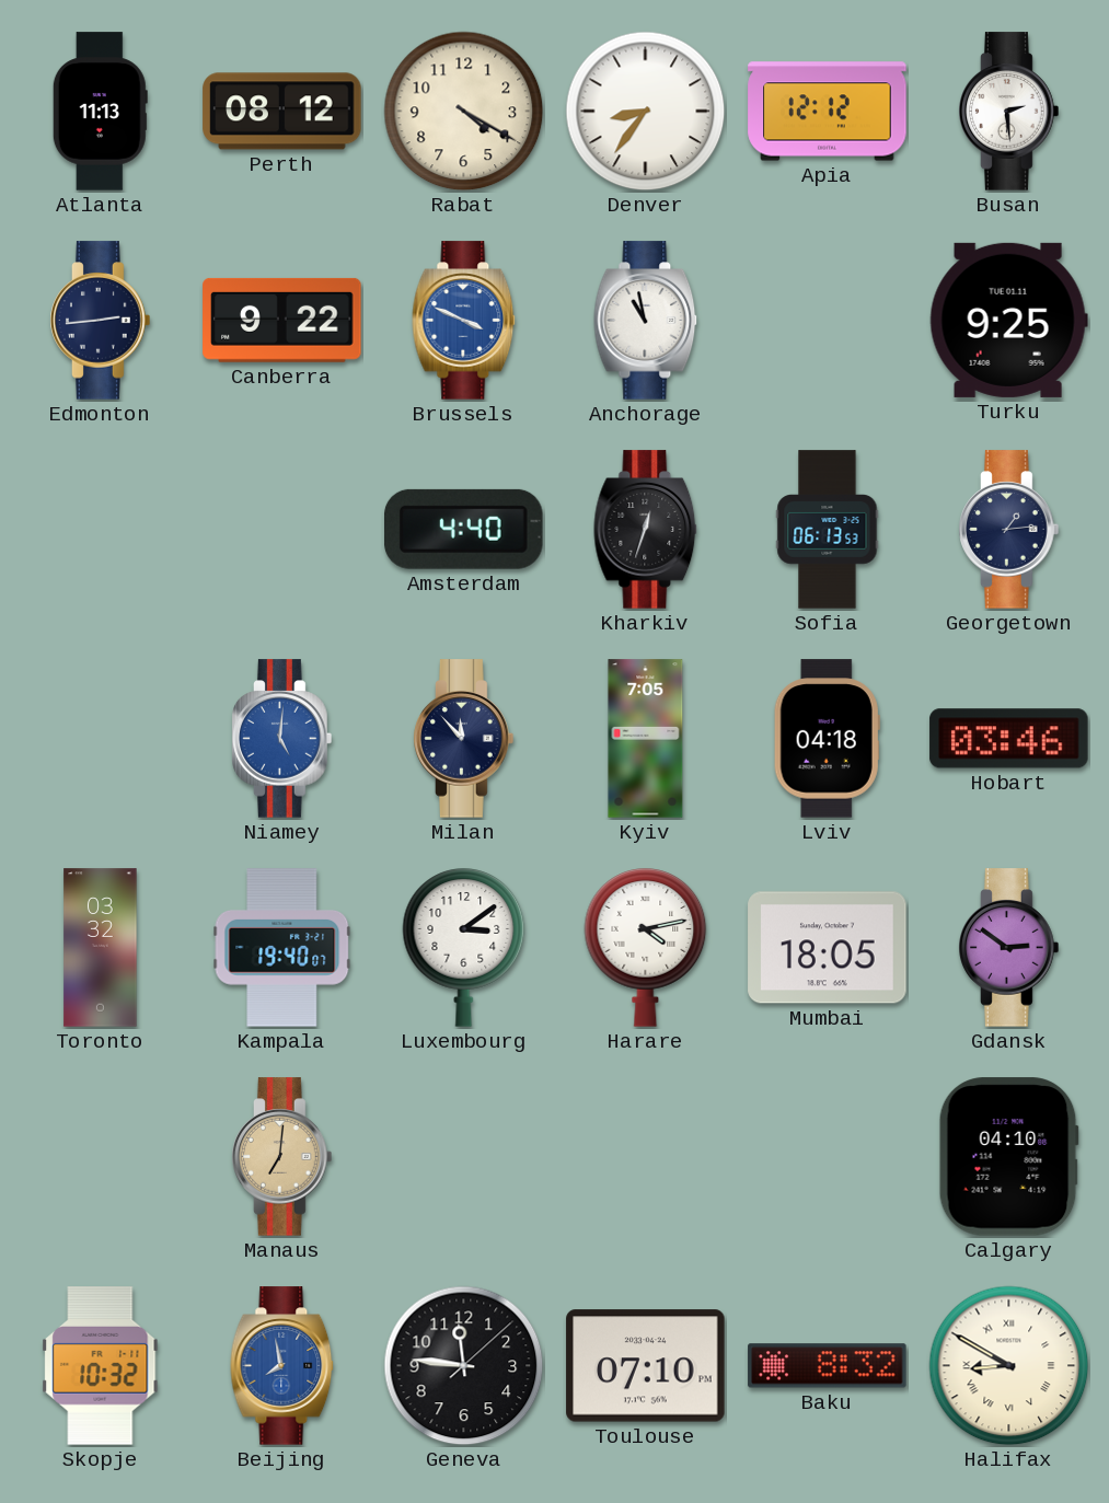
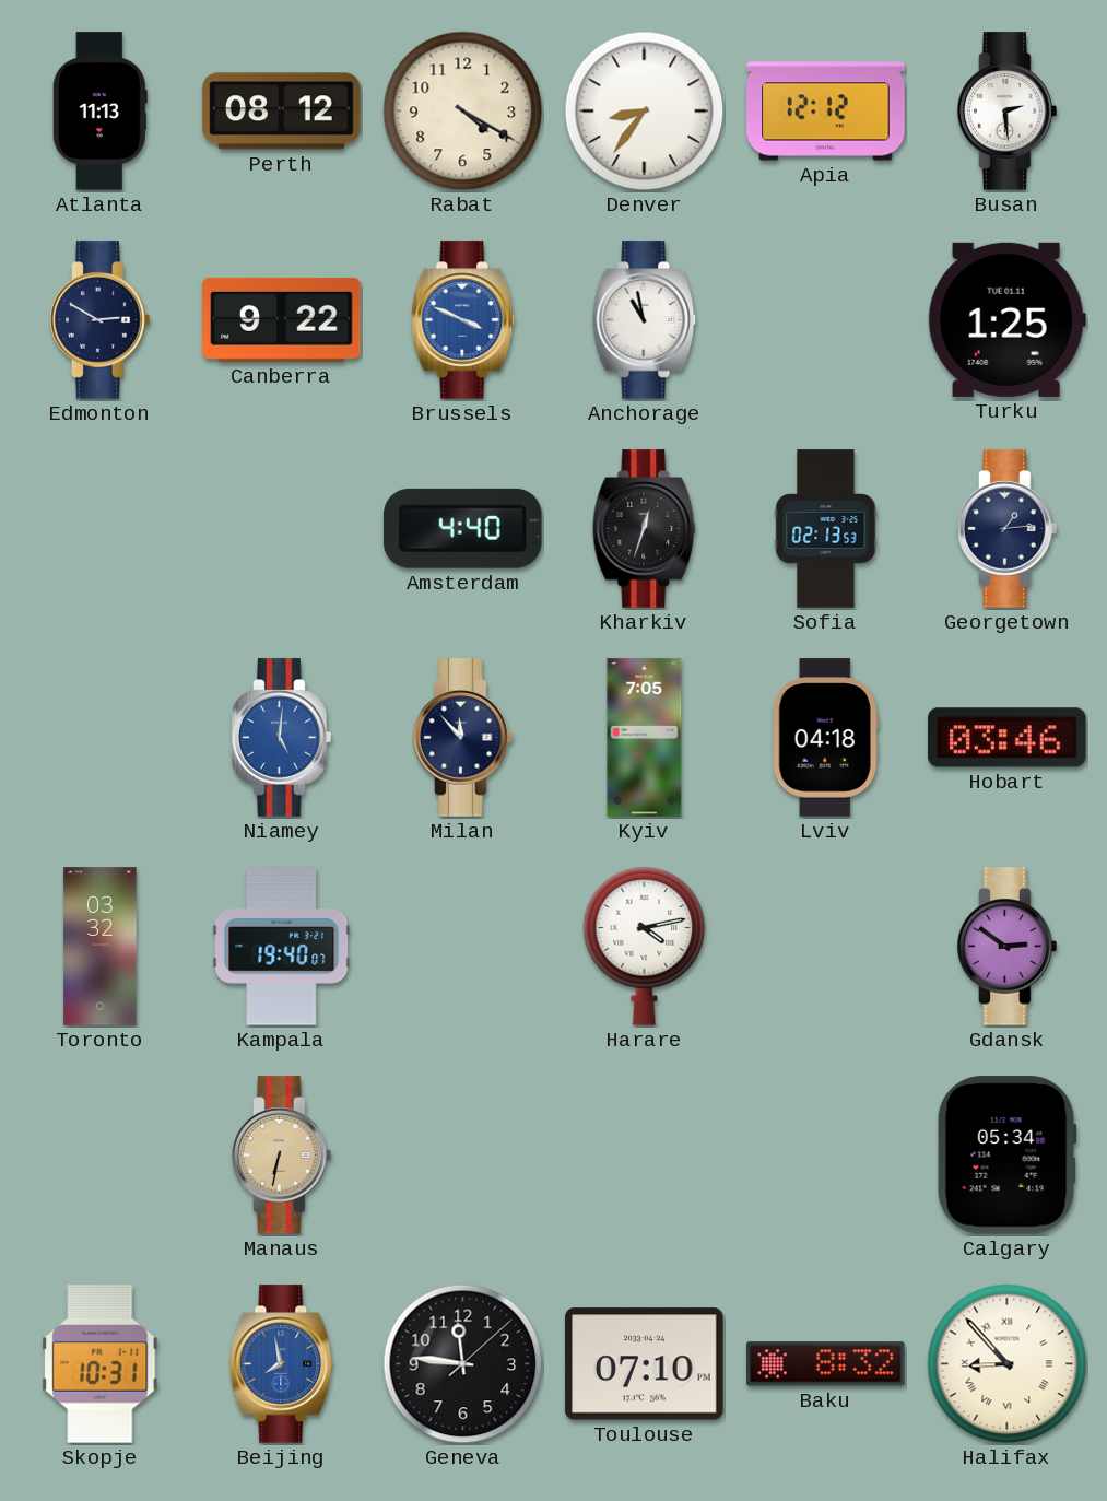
Edmonton: 2:44 -> 2:50
Turku: 9:25 -> 1:25
Sofia: 06:13 -> 02:13
Luxembourg: 3:09 -> none
Mumbai: 18:05 -> none
Manaus: 7:01 -> 6:32
Calgary: 04:10 -> 05:34
Skopje: 10:32 -> 10:31
Halifax: 8:50 -> 8:53
